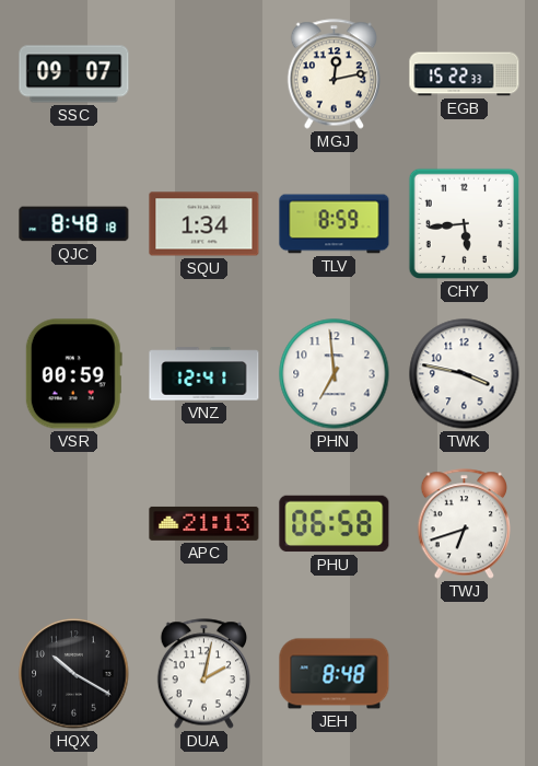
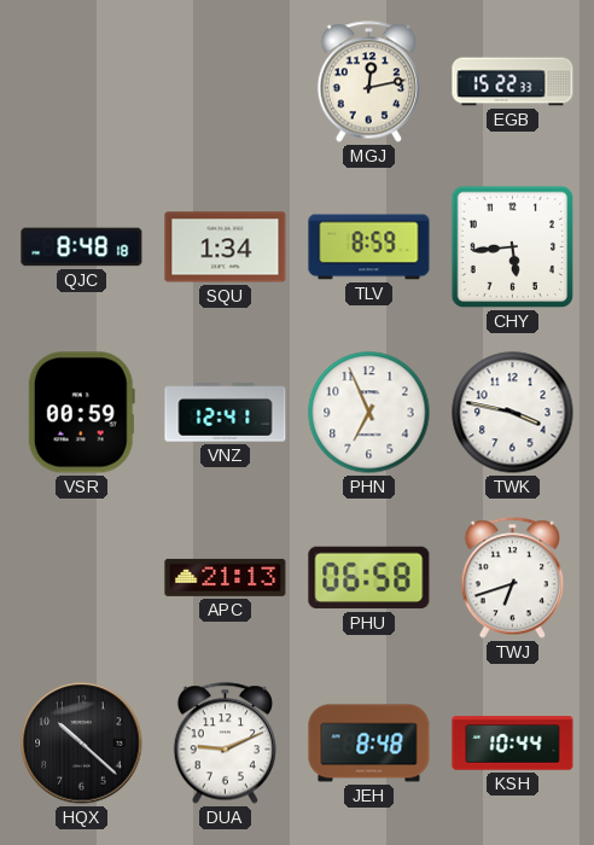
SSC: 09:07 -> none
PHN: 6:59 -> 6:56
HQX: 10:20 -> 10:22
DUA: 2:02 -> 9:11
KSH: none -> 10:44
